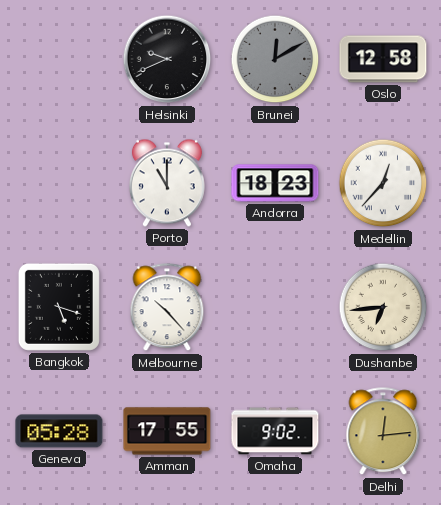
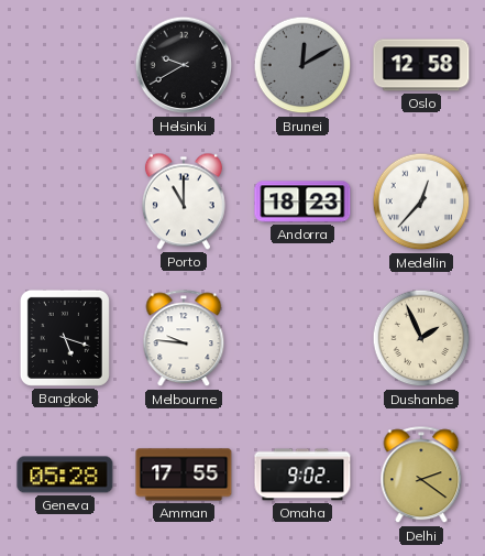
Helsinki: 9:41 -> 9:40
Melbourne: 10:23 -> 9:46
Dushanbe: 6:44 -> 1:56
Delhi: 12:14 -> 2:21
